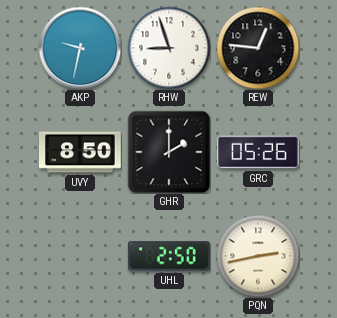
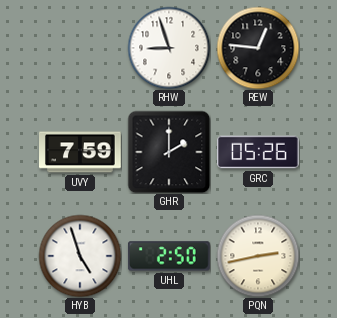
AKP: 9:32 -> none
UVY: 8:50 -> 7:59
HYB: none -> 4:57
